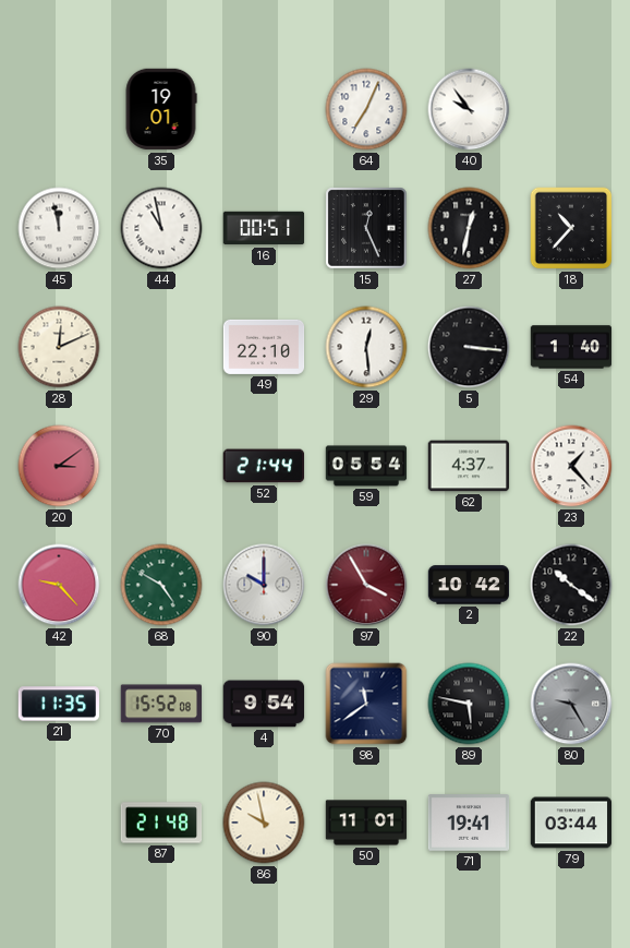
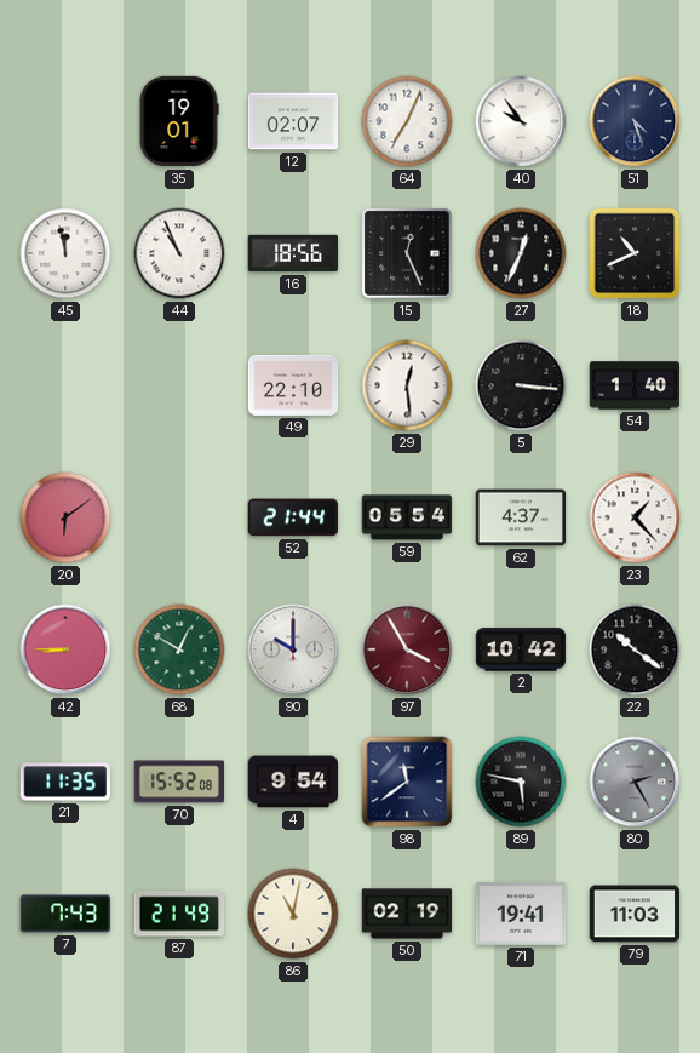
12: none -> 02:07
51: none -> 4:27
44: 10:58 -> 10:56
16: 00:51 -> 18:56
27: 12:32 -> 12:34
18: 10:37 -> 10:41
28: 12:11 -> none
20: 3:09 -> 6:09
42: 9:23 -> 8:45
68: 4:50 -> 12:50
80: 9:25 -> 2:25
7: none -> 7:43
87: 21:48 -> 21:49
86: 9:58 -> 11:02
50: 11:01 -> 02:19
79: 03:44 -> 11:03
